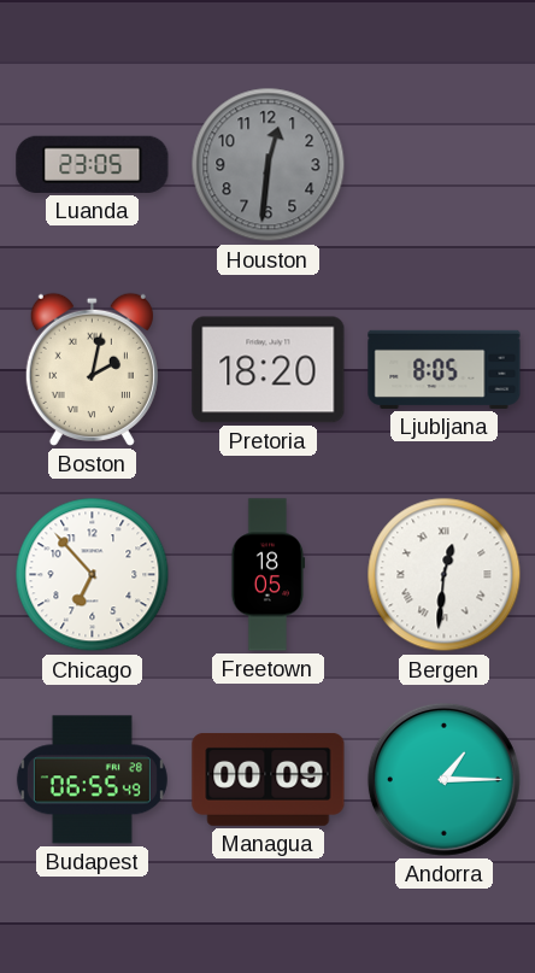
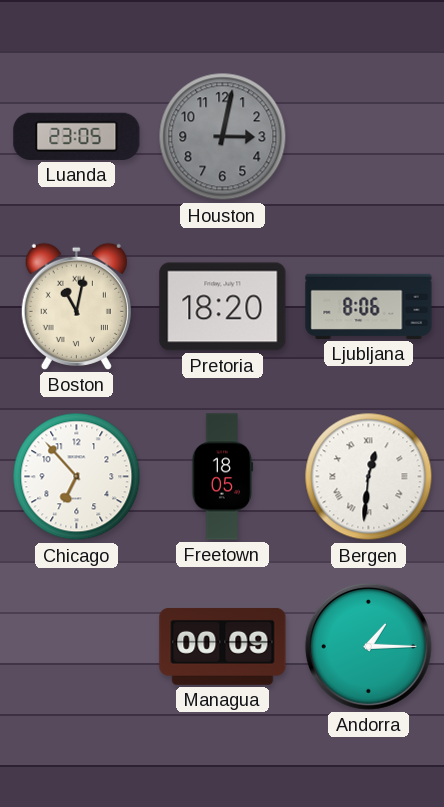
Houston: 12:31 -> 3:02
Boston: 2:02 -> 11:02
Ljubljana: 8:05 -> 8:06
Budapest: 06:55 -> none
